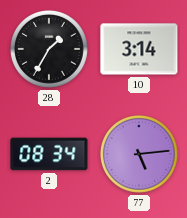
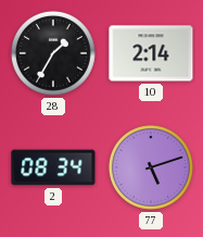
10: 3:14 -> 2:14
77: 5:14 -> 5:12
